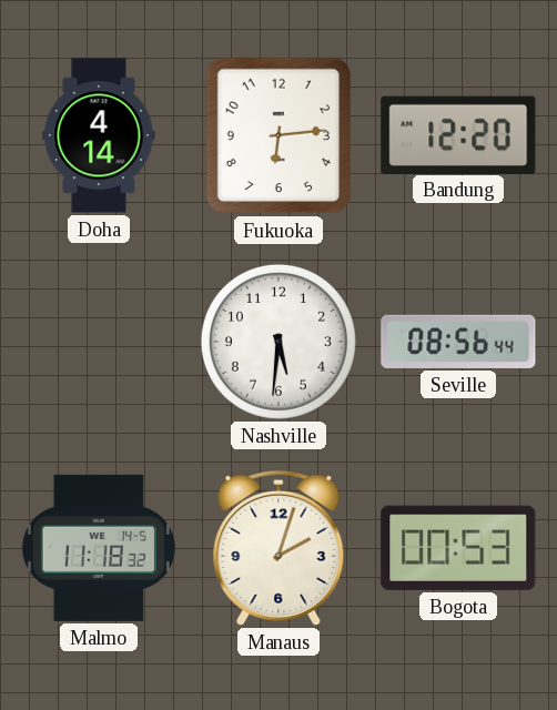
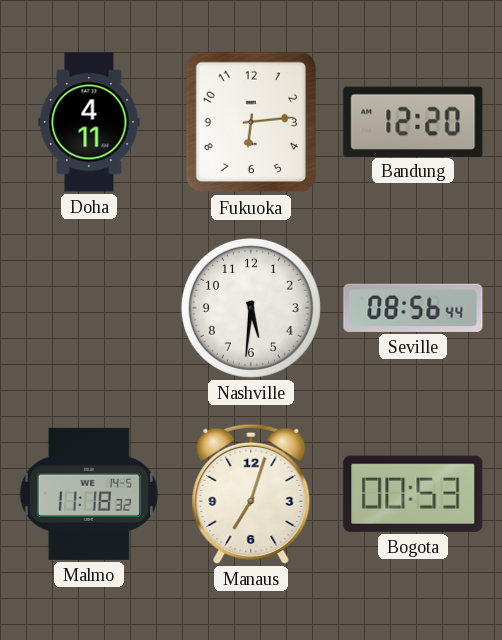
Doha: 4:14 -> 4:11
Manaus: 2:03 -> 7:03
